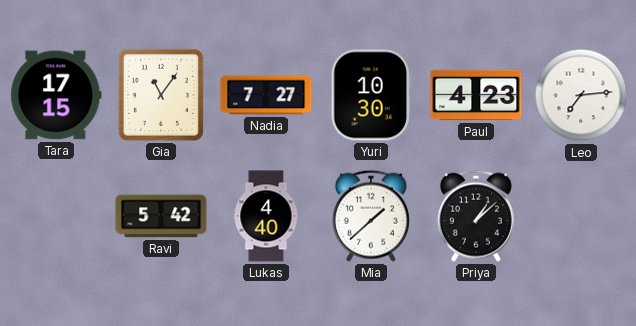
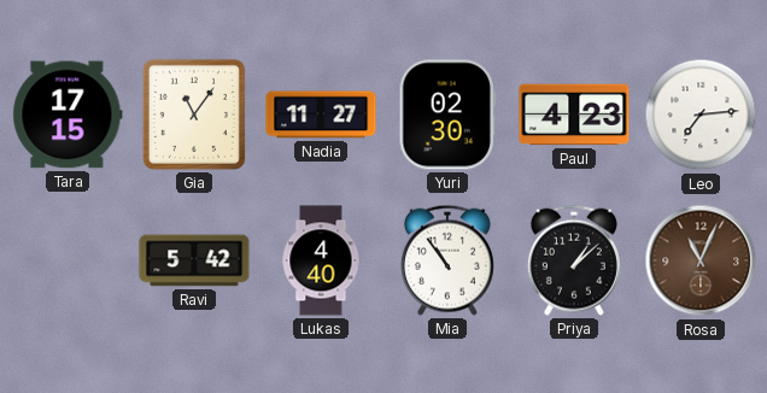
Nadia: 7:27 -> 11:27
Yuri: 10:30 -> 02:30
Mia: 1:38 -> 10:54
Rosa: none -> 11:04
